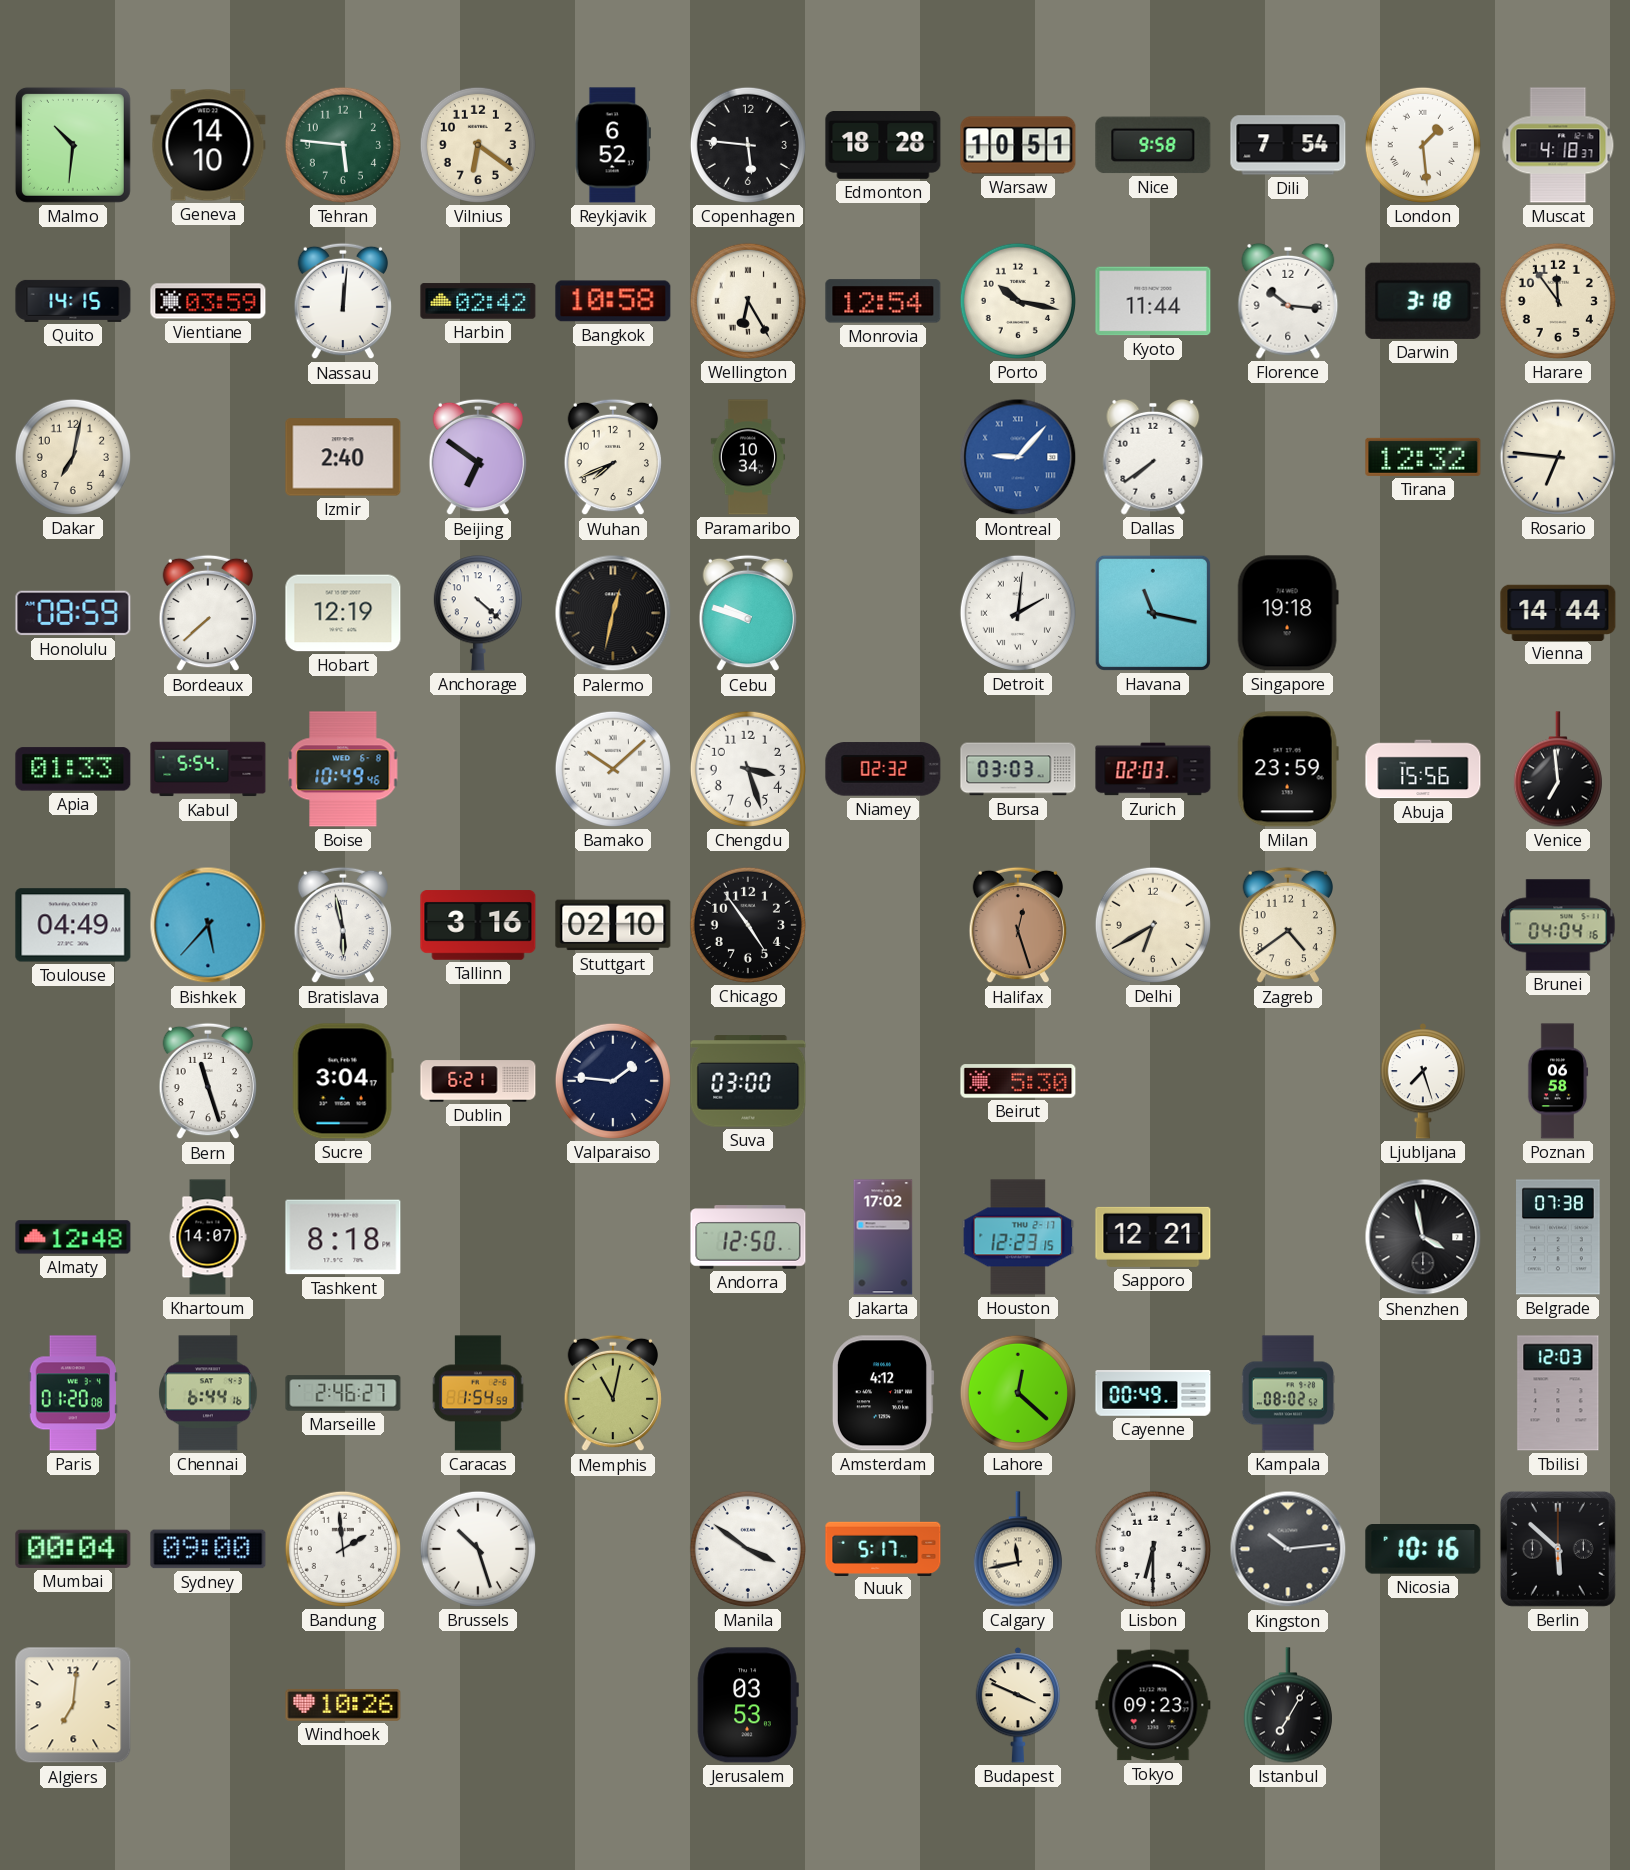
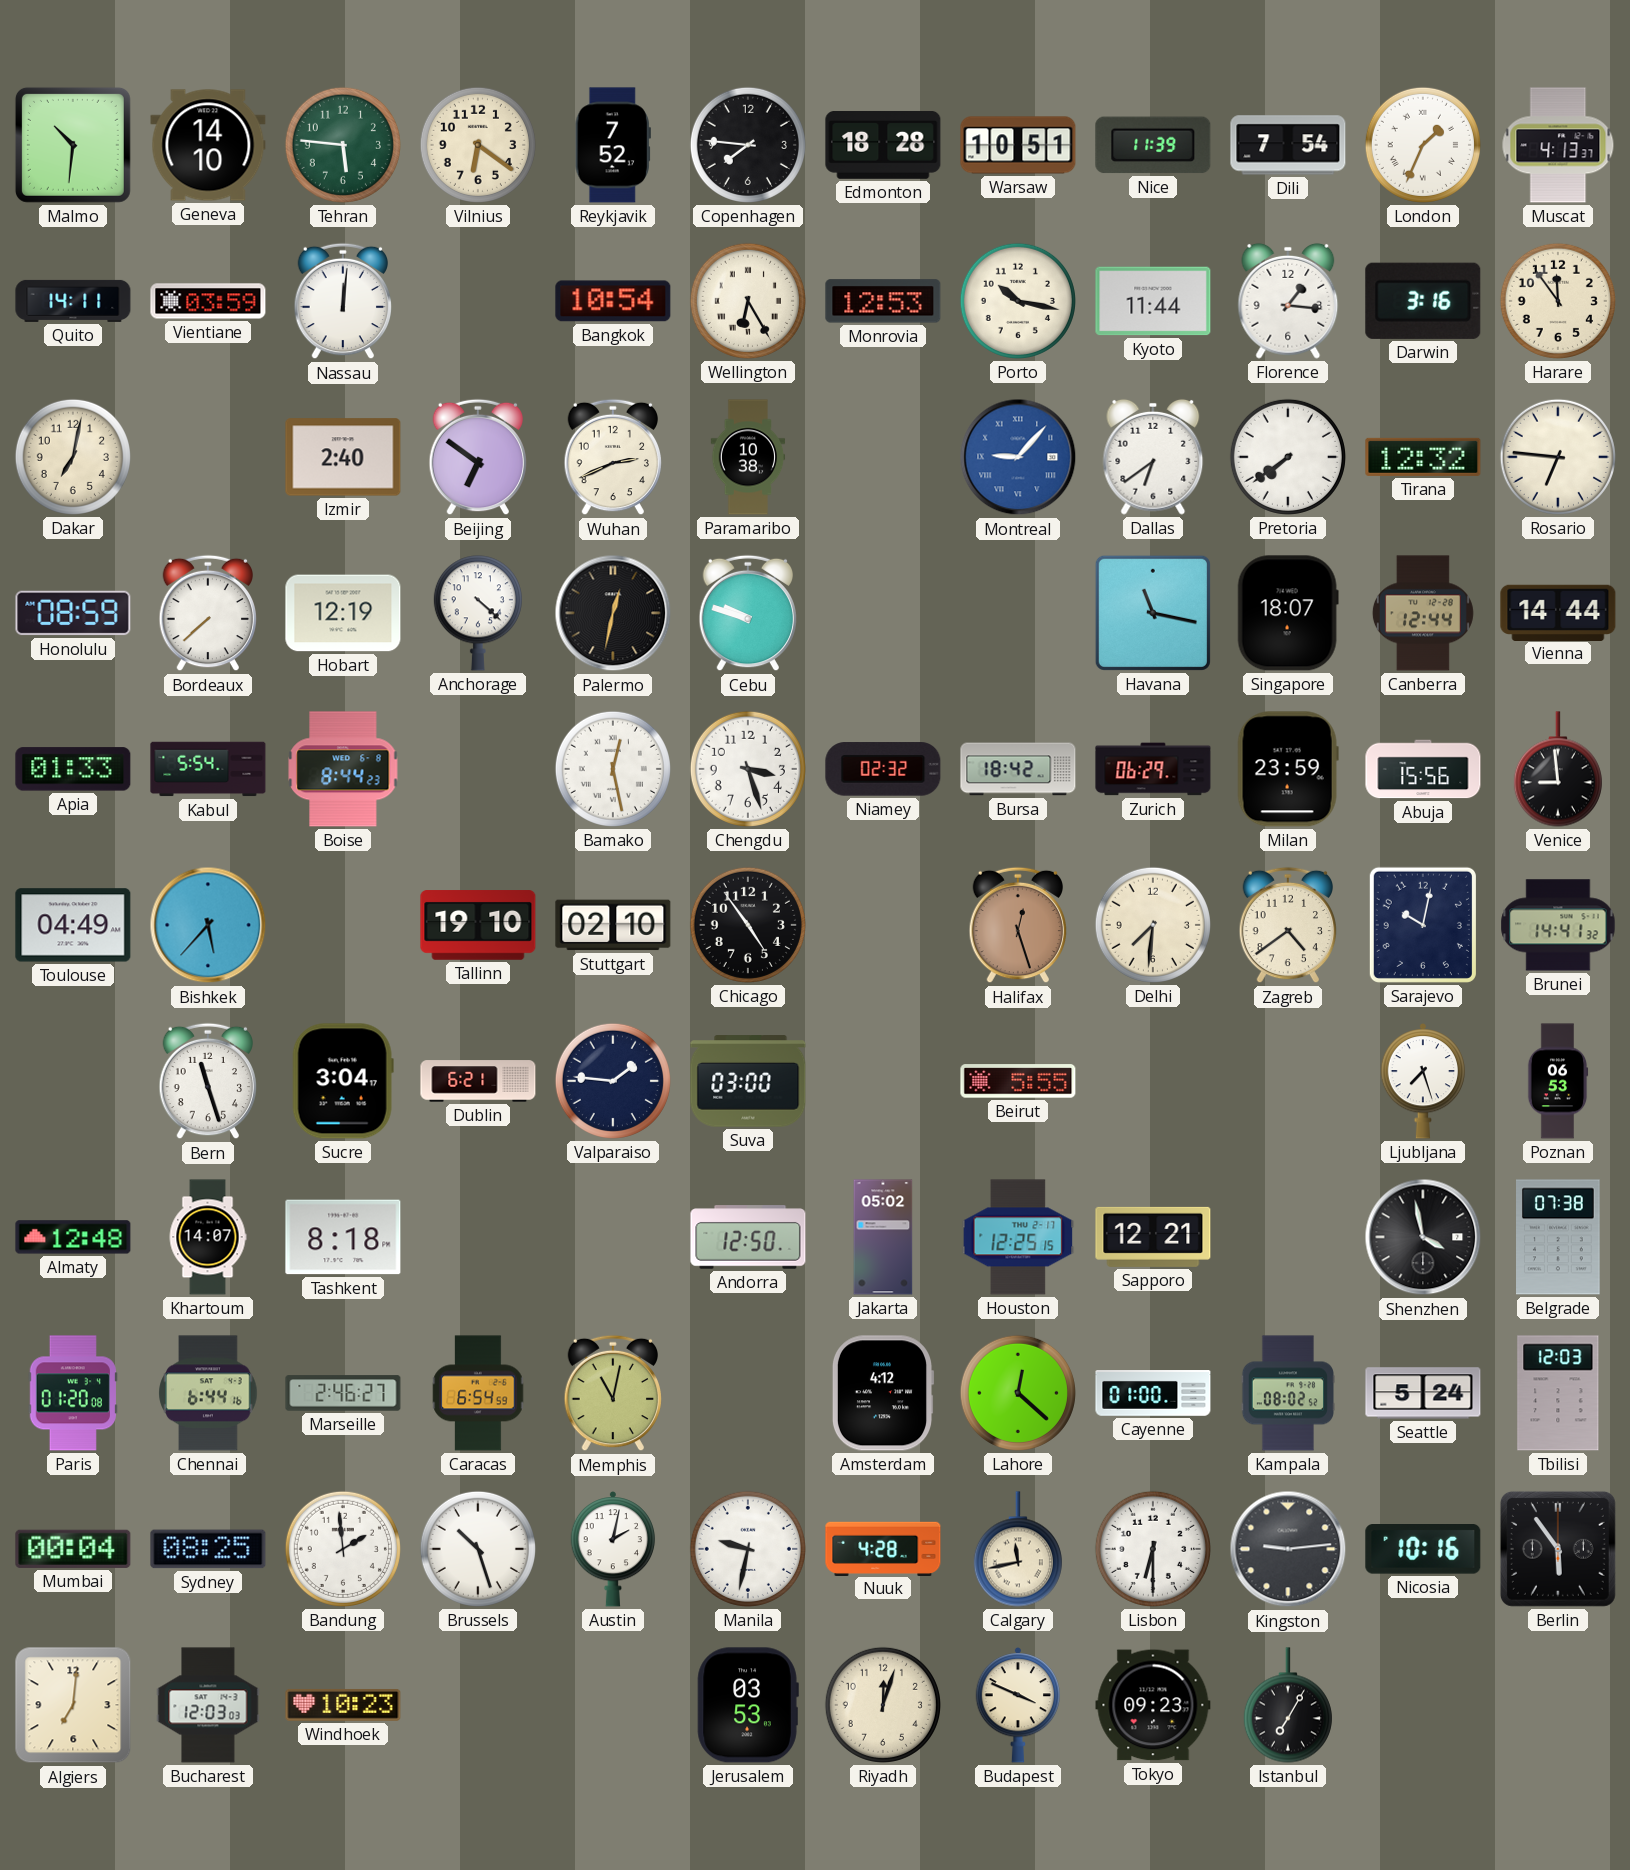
Reykjavik: 6:52 -> 7:52
Copenhagen: 5:46 -> 7:46
Nice: 9:58 -> 11:39
London: 1:29 -> 1:34
Muscat: 4:18 -> 4:13
Quito: 14:15 -> 14:11
Harbin: 02:42 -> none
Bangkok: 10:58 -> 10:54
Monrovia: 12:54 -> 12:53
Florence: 10:16 -> 1:16
Darwin: 3:18 -> 3:16
Wuhan: 7:41 -> 2:41
Paramaribo: 10:34 -> 10:38
Dallas: 7:39 -> 6:39
Pretoria: none -> 7:39
Detroit: 2:01 -> none
Singapore: 19:18 -> 18:07
Canberra: none -> 12:44
Boise: 10:49 -> 8:44
Bamako: 10:08 -> 12:28
Bursa: 03:03 -> 18:42
Zurich: 02:03 -> 06:29
Venice: 6:59 -> 8:59
Bratislava: 5:58 -> none
Tallinn: 3:16 -> 19:10
Delhi: 6:40 -> 7:31
Sarajevo: none -> 10:02
Brunei: 04:04 -> 14:41
Beirut: 5:30 -> 5:55
Poznan: 06:58 -> 06:53
Jakarta: 17:02 -> 05:02
Houston: 12:23 -> 12:25
Caracas: 1:54 -> 6:54
Cayenne: 00:49 -> 01:00
Seattle: none -> 5:24
Sydney: 09:00 -> 08:25
Austin: none -> 2:02
Manila: 3:51 -> 9:32
Nuuk: 5:17 -> 4:28
Kingston: 10:14 -> 9:14
Berlin: 5:52 -> 5:54
Bucharest: none -> 12:03
Windhoek: 10:26 -> 10:23
Riyadh: none -> 12:03
